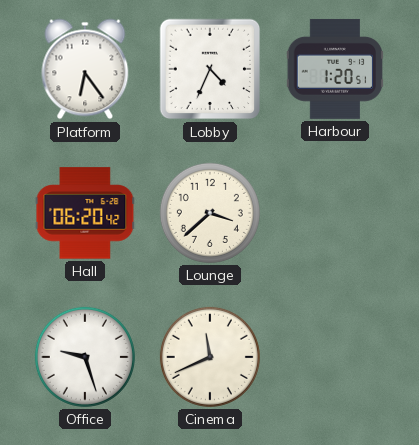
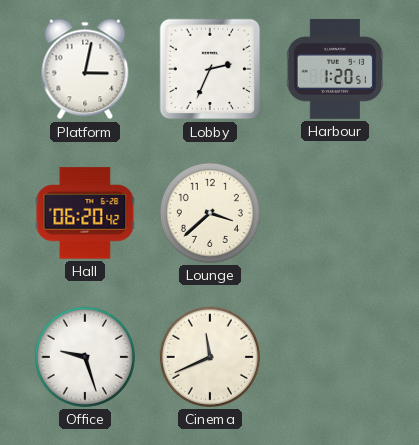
Platform: 6:24 -> 3:02
Lobby: 4:34 -> 2:34
